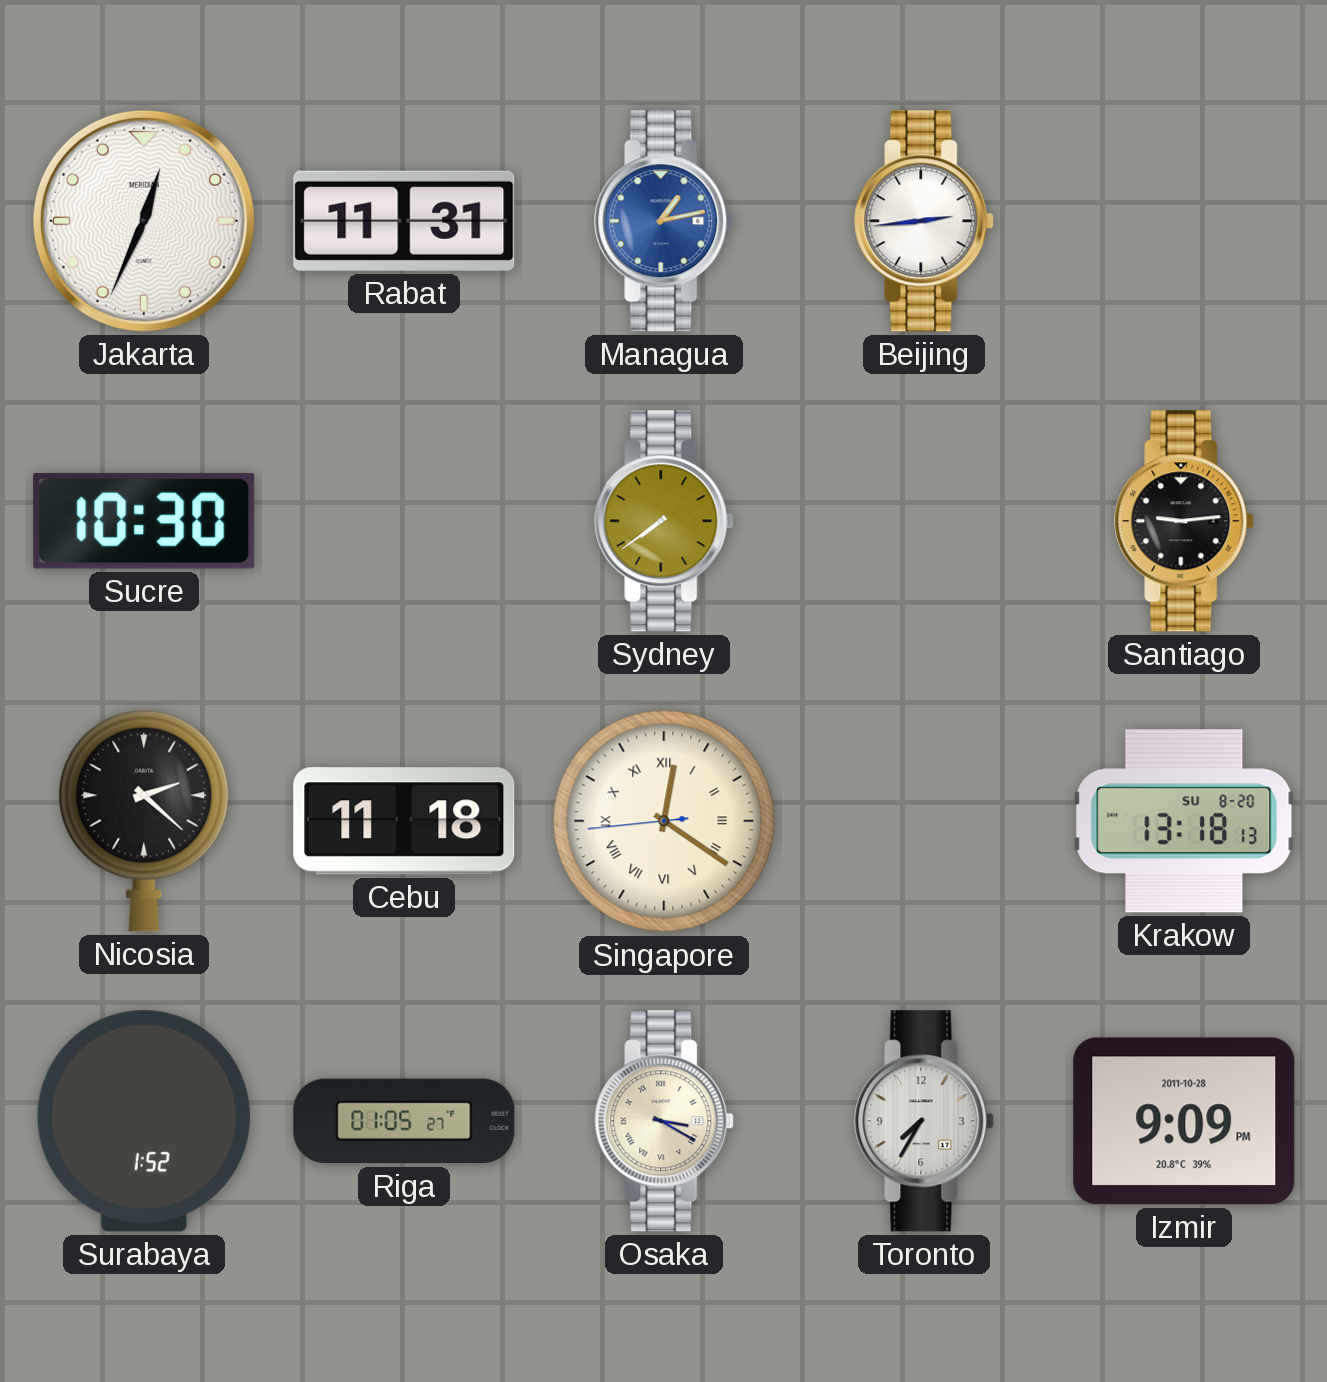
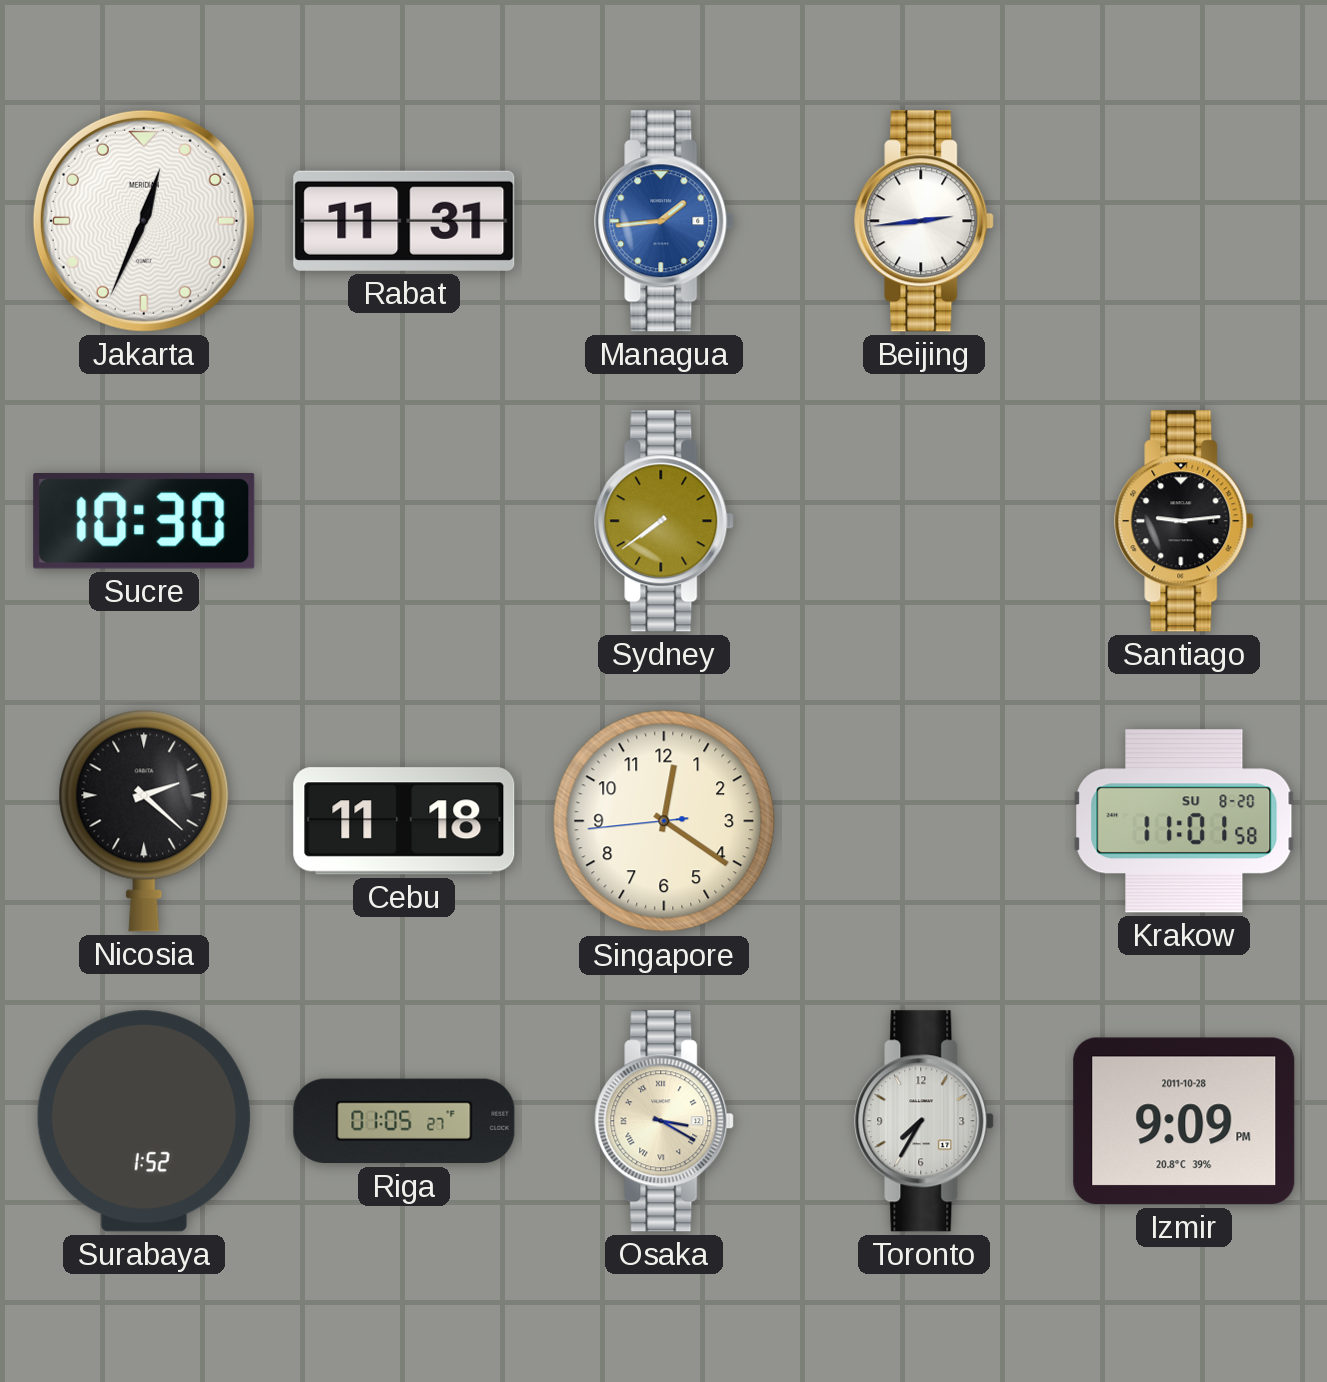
Managua: 1:13 -> 1:44
Singapore numerals: Roman -> Arabic
Krakow: 13:18 -> 11:01
